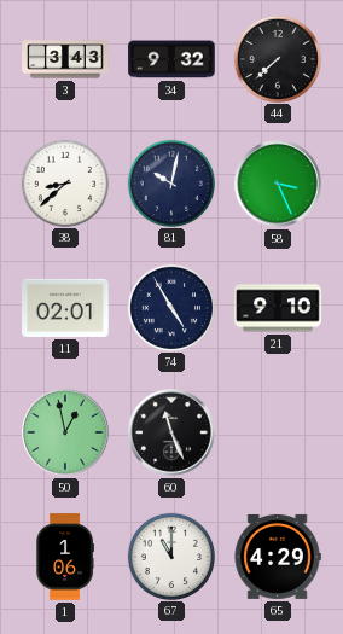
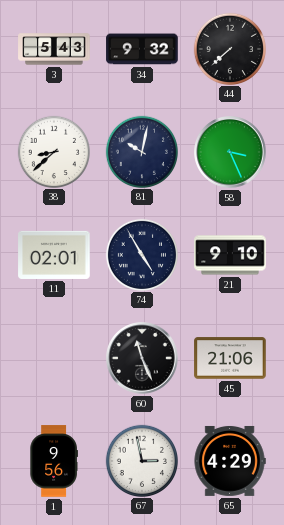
3: 3:43 -> 5:43
50: 12:58 -> none
45: none -> 21:06
1: 1:06 -> 9:56
67: 11:00 -> 2:58
